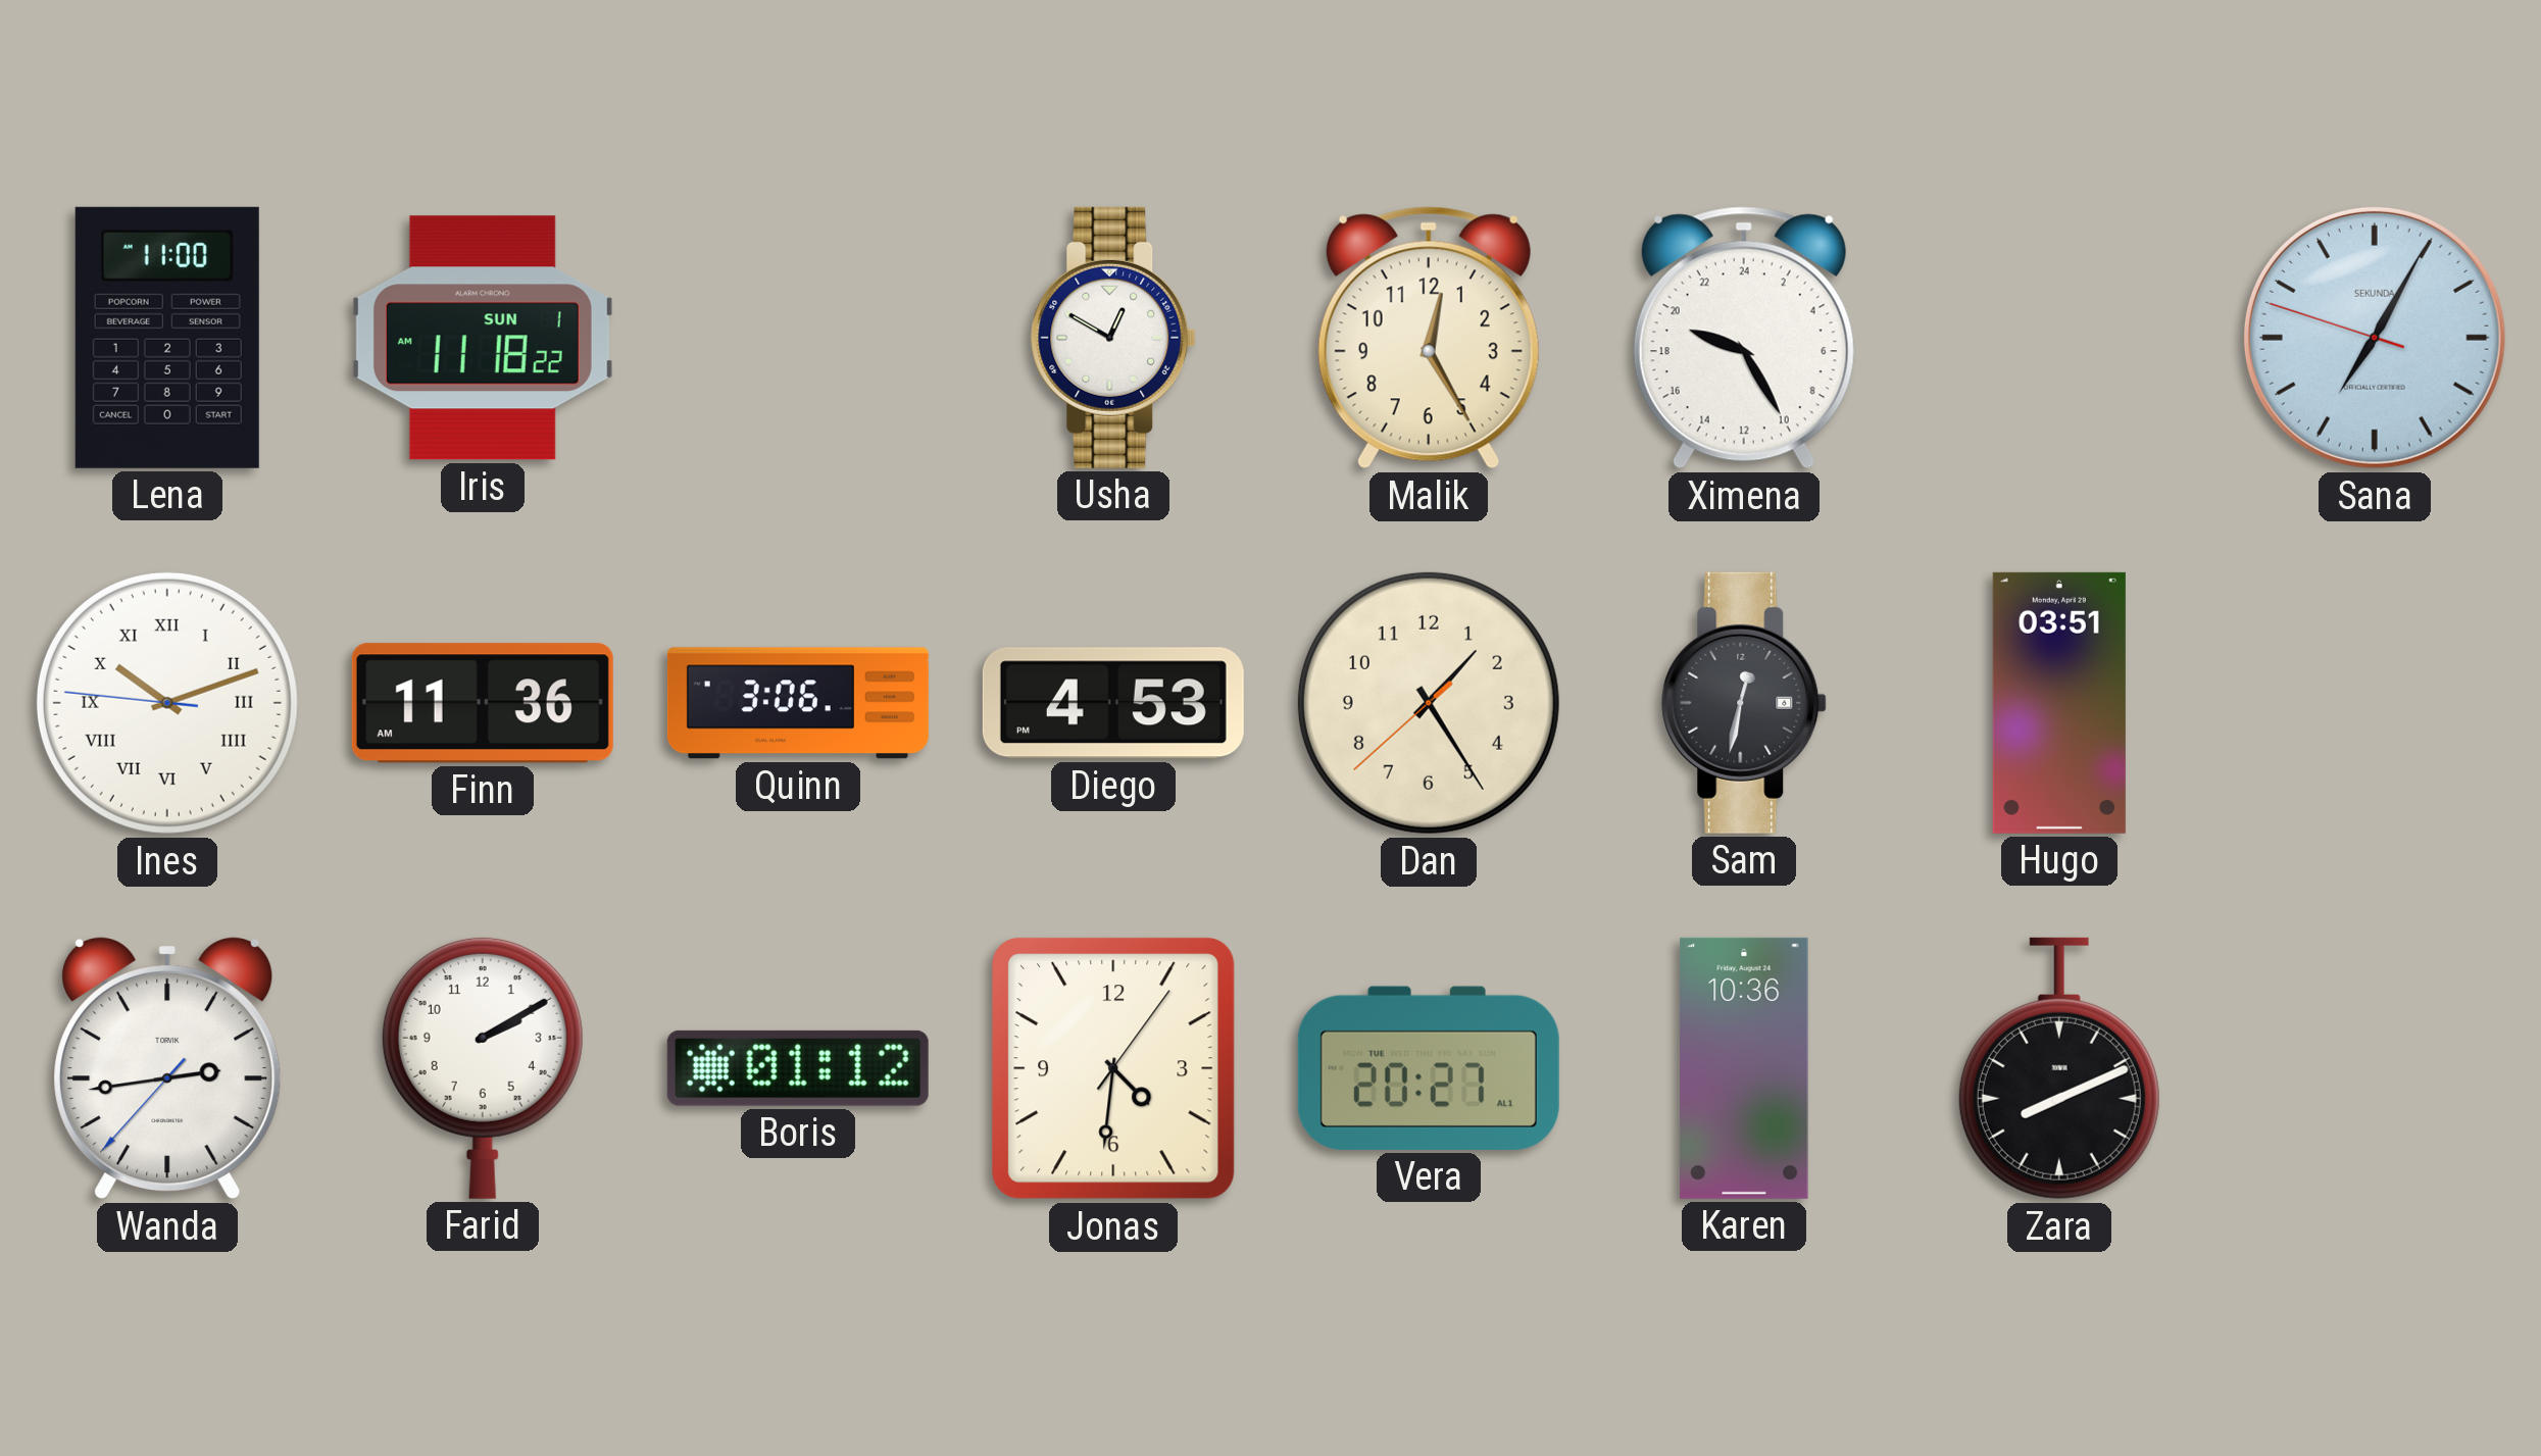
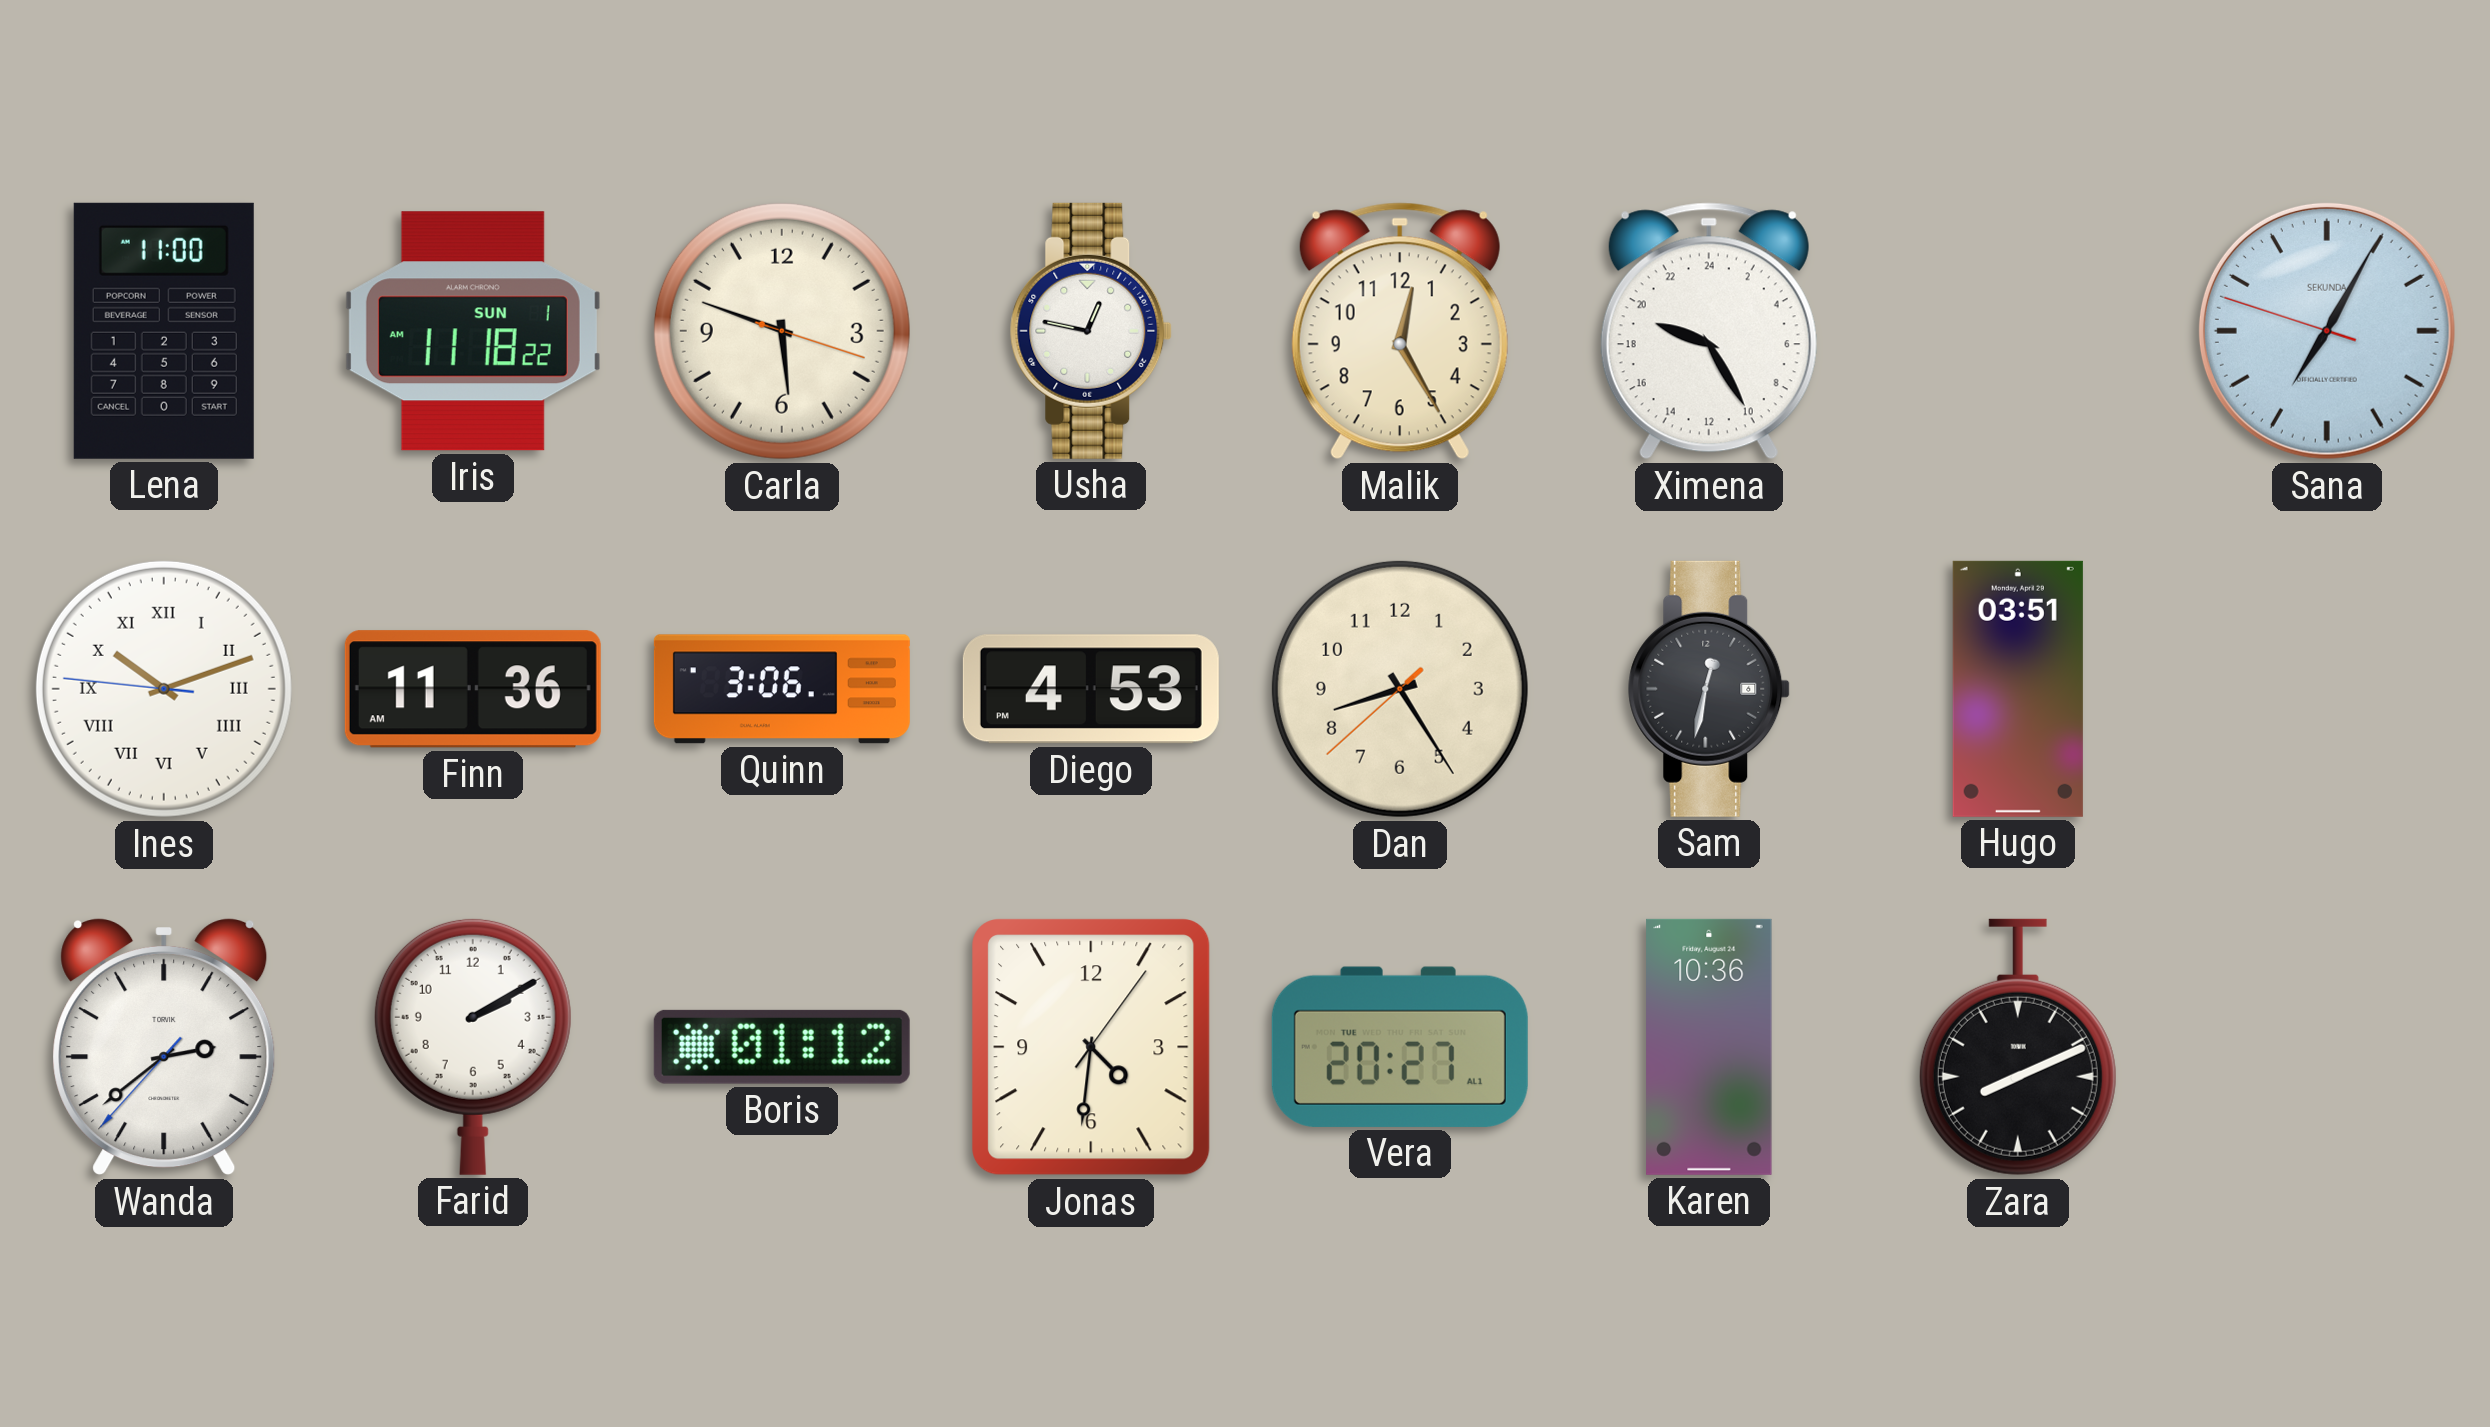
Carla: none -> 5:48
Usha: 12:50 -> 12:47
Dan: 1:24 -> 8:24
Wanda: 2:43 -> 2:38
